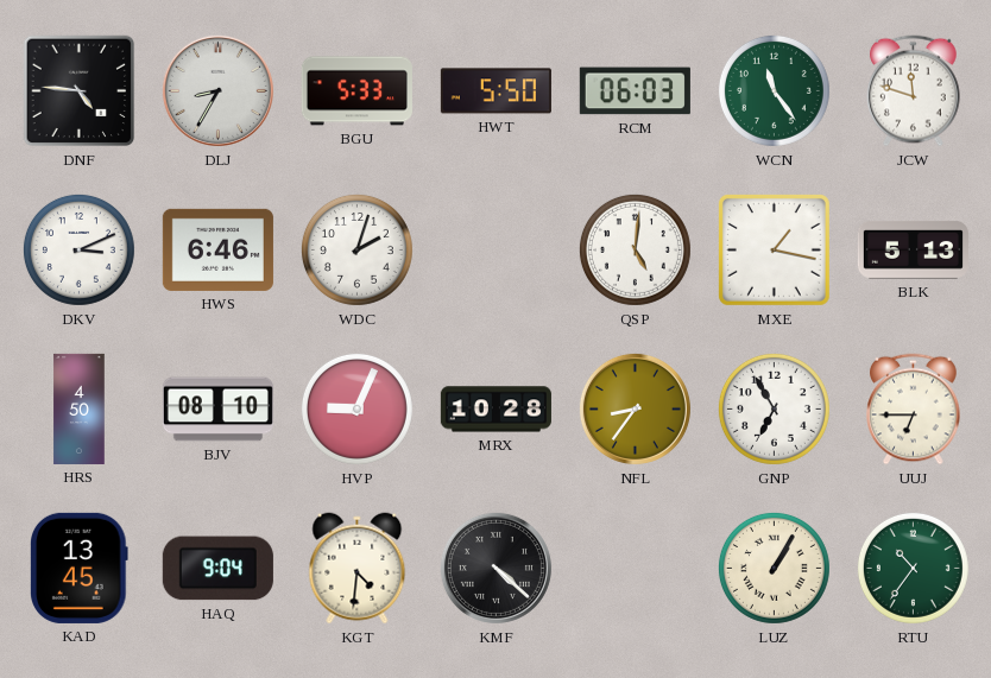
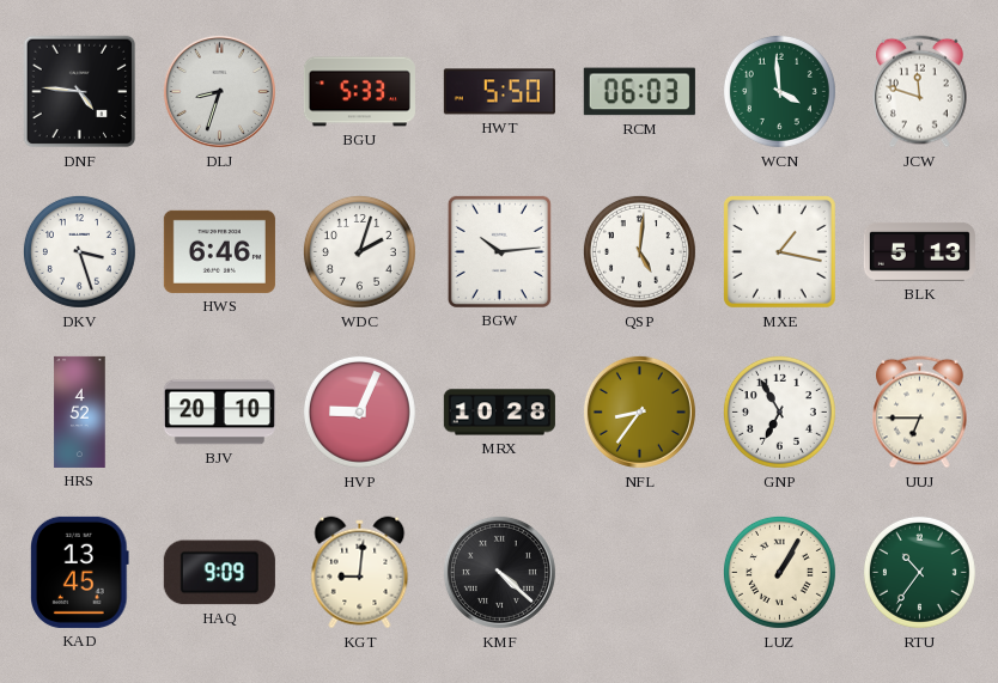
DLJ: 8:35 -> 8:33
WCN: 11:24 -> 3:59
DKV: 3:11 -> 3:27
BGW: none -> 10:14
HRS: 4:50 -> 4:52
BJV: 08:10 -> 20:10
HAQ: 9:04 -> 9:09
KGT: 4:31 -> 9:01
